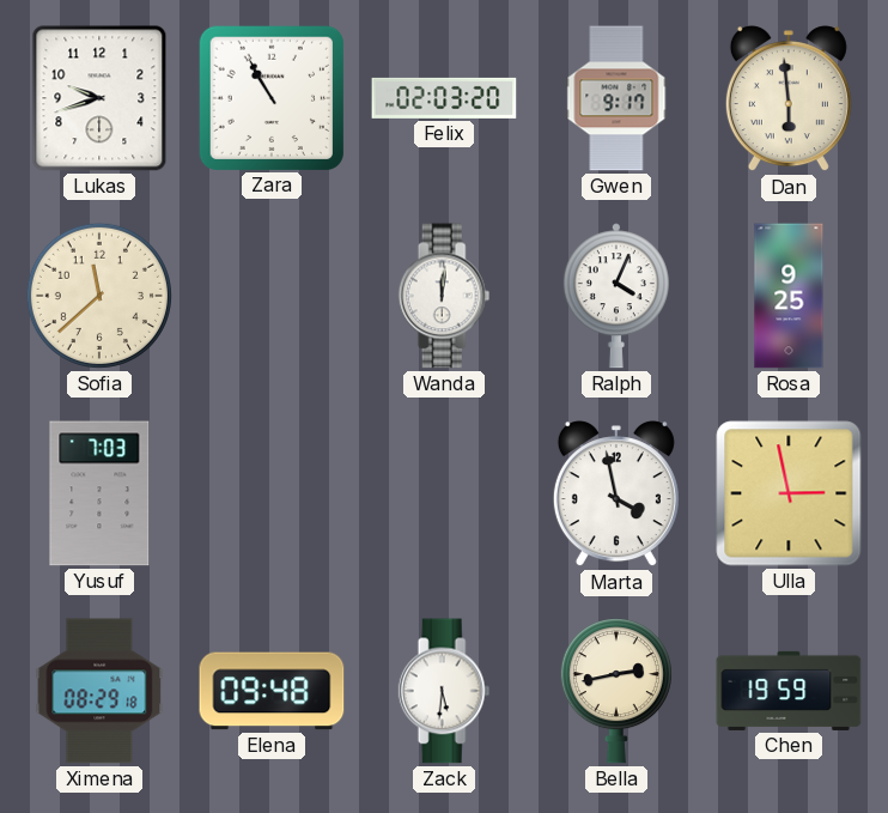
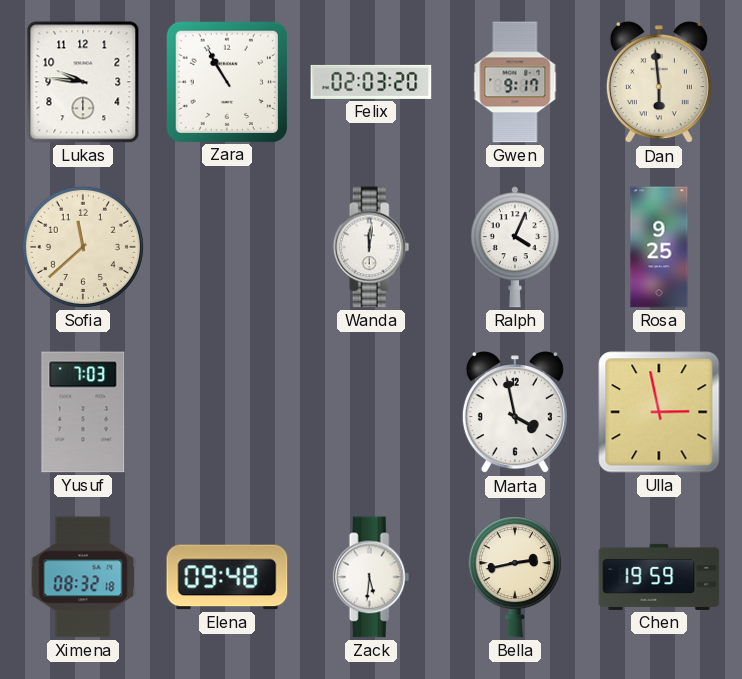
Lukas: 9:42 -> 9:46
Ximena: 08:29 -> 08:32
